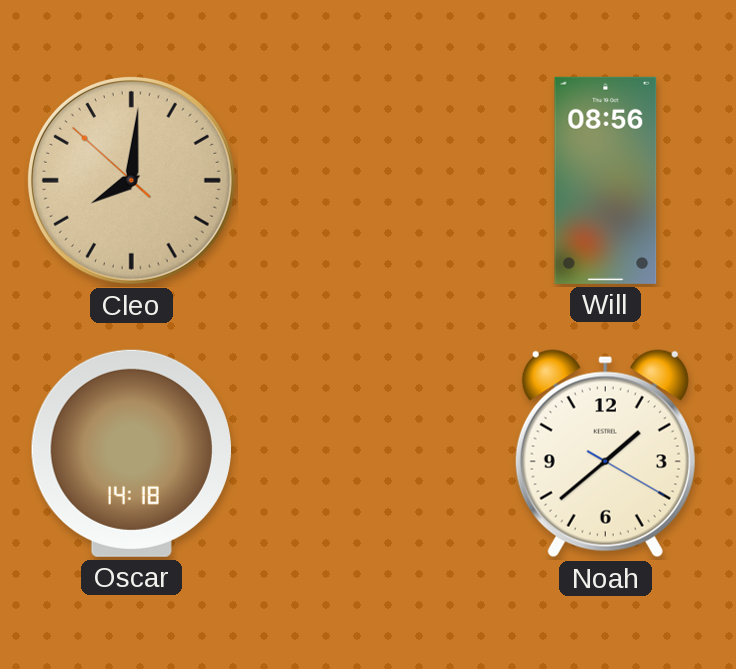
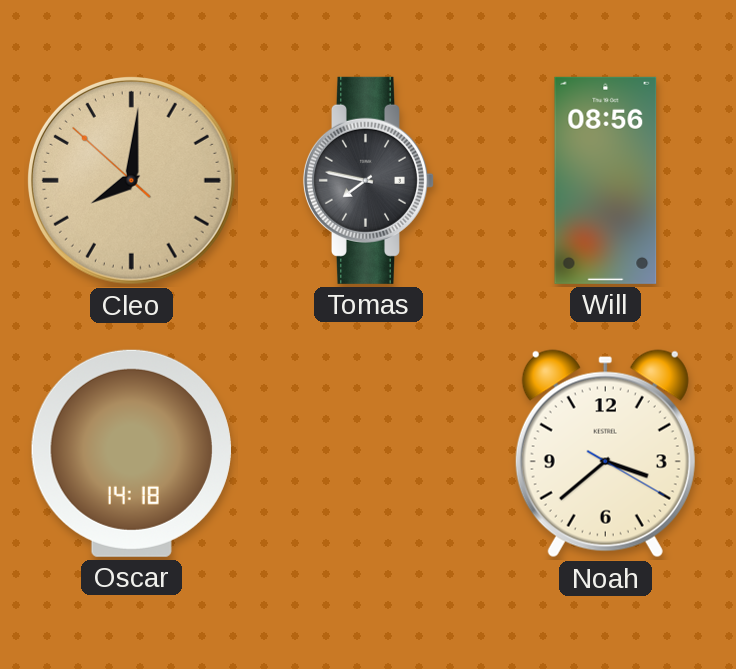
Tomas: none -> 7:47
Noah: 1:38 -> 3:38
